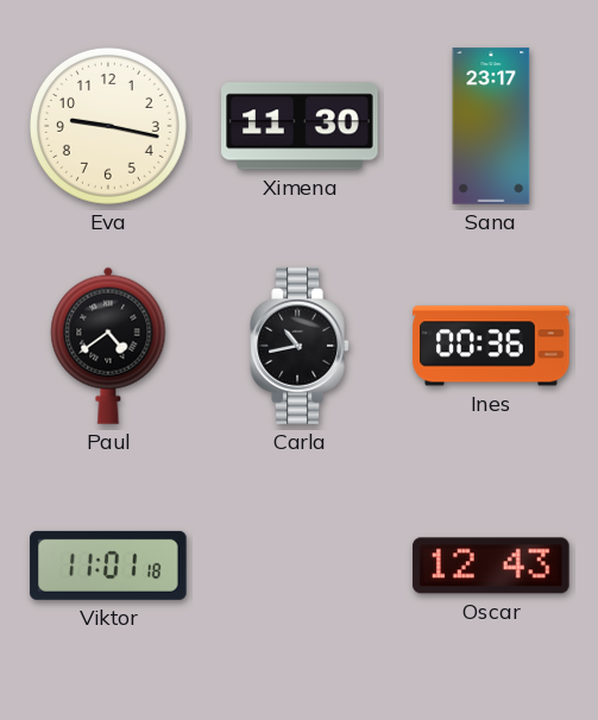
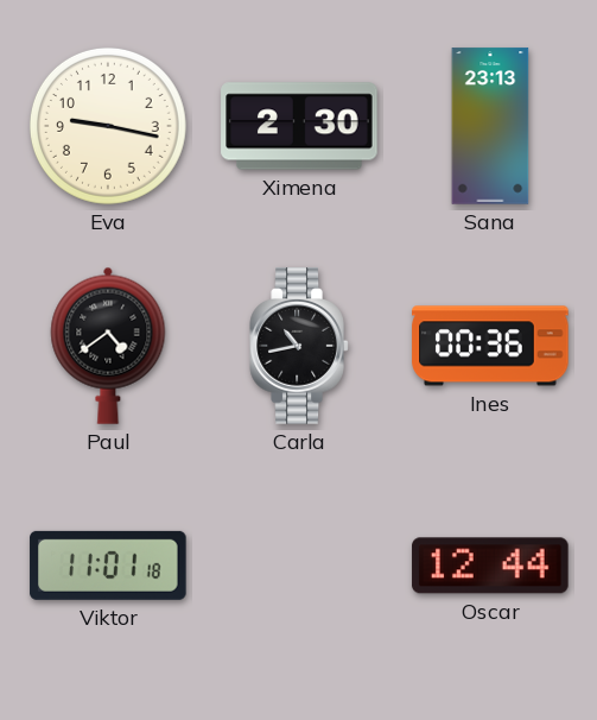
Ximena: 11:30 -> 2:30
Sana: 23:17 -> 23:13
Oscar: 12:43 -> 12:44
